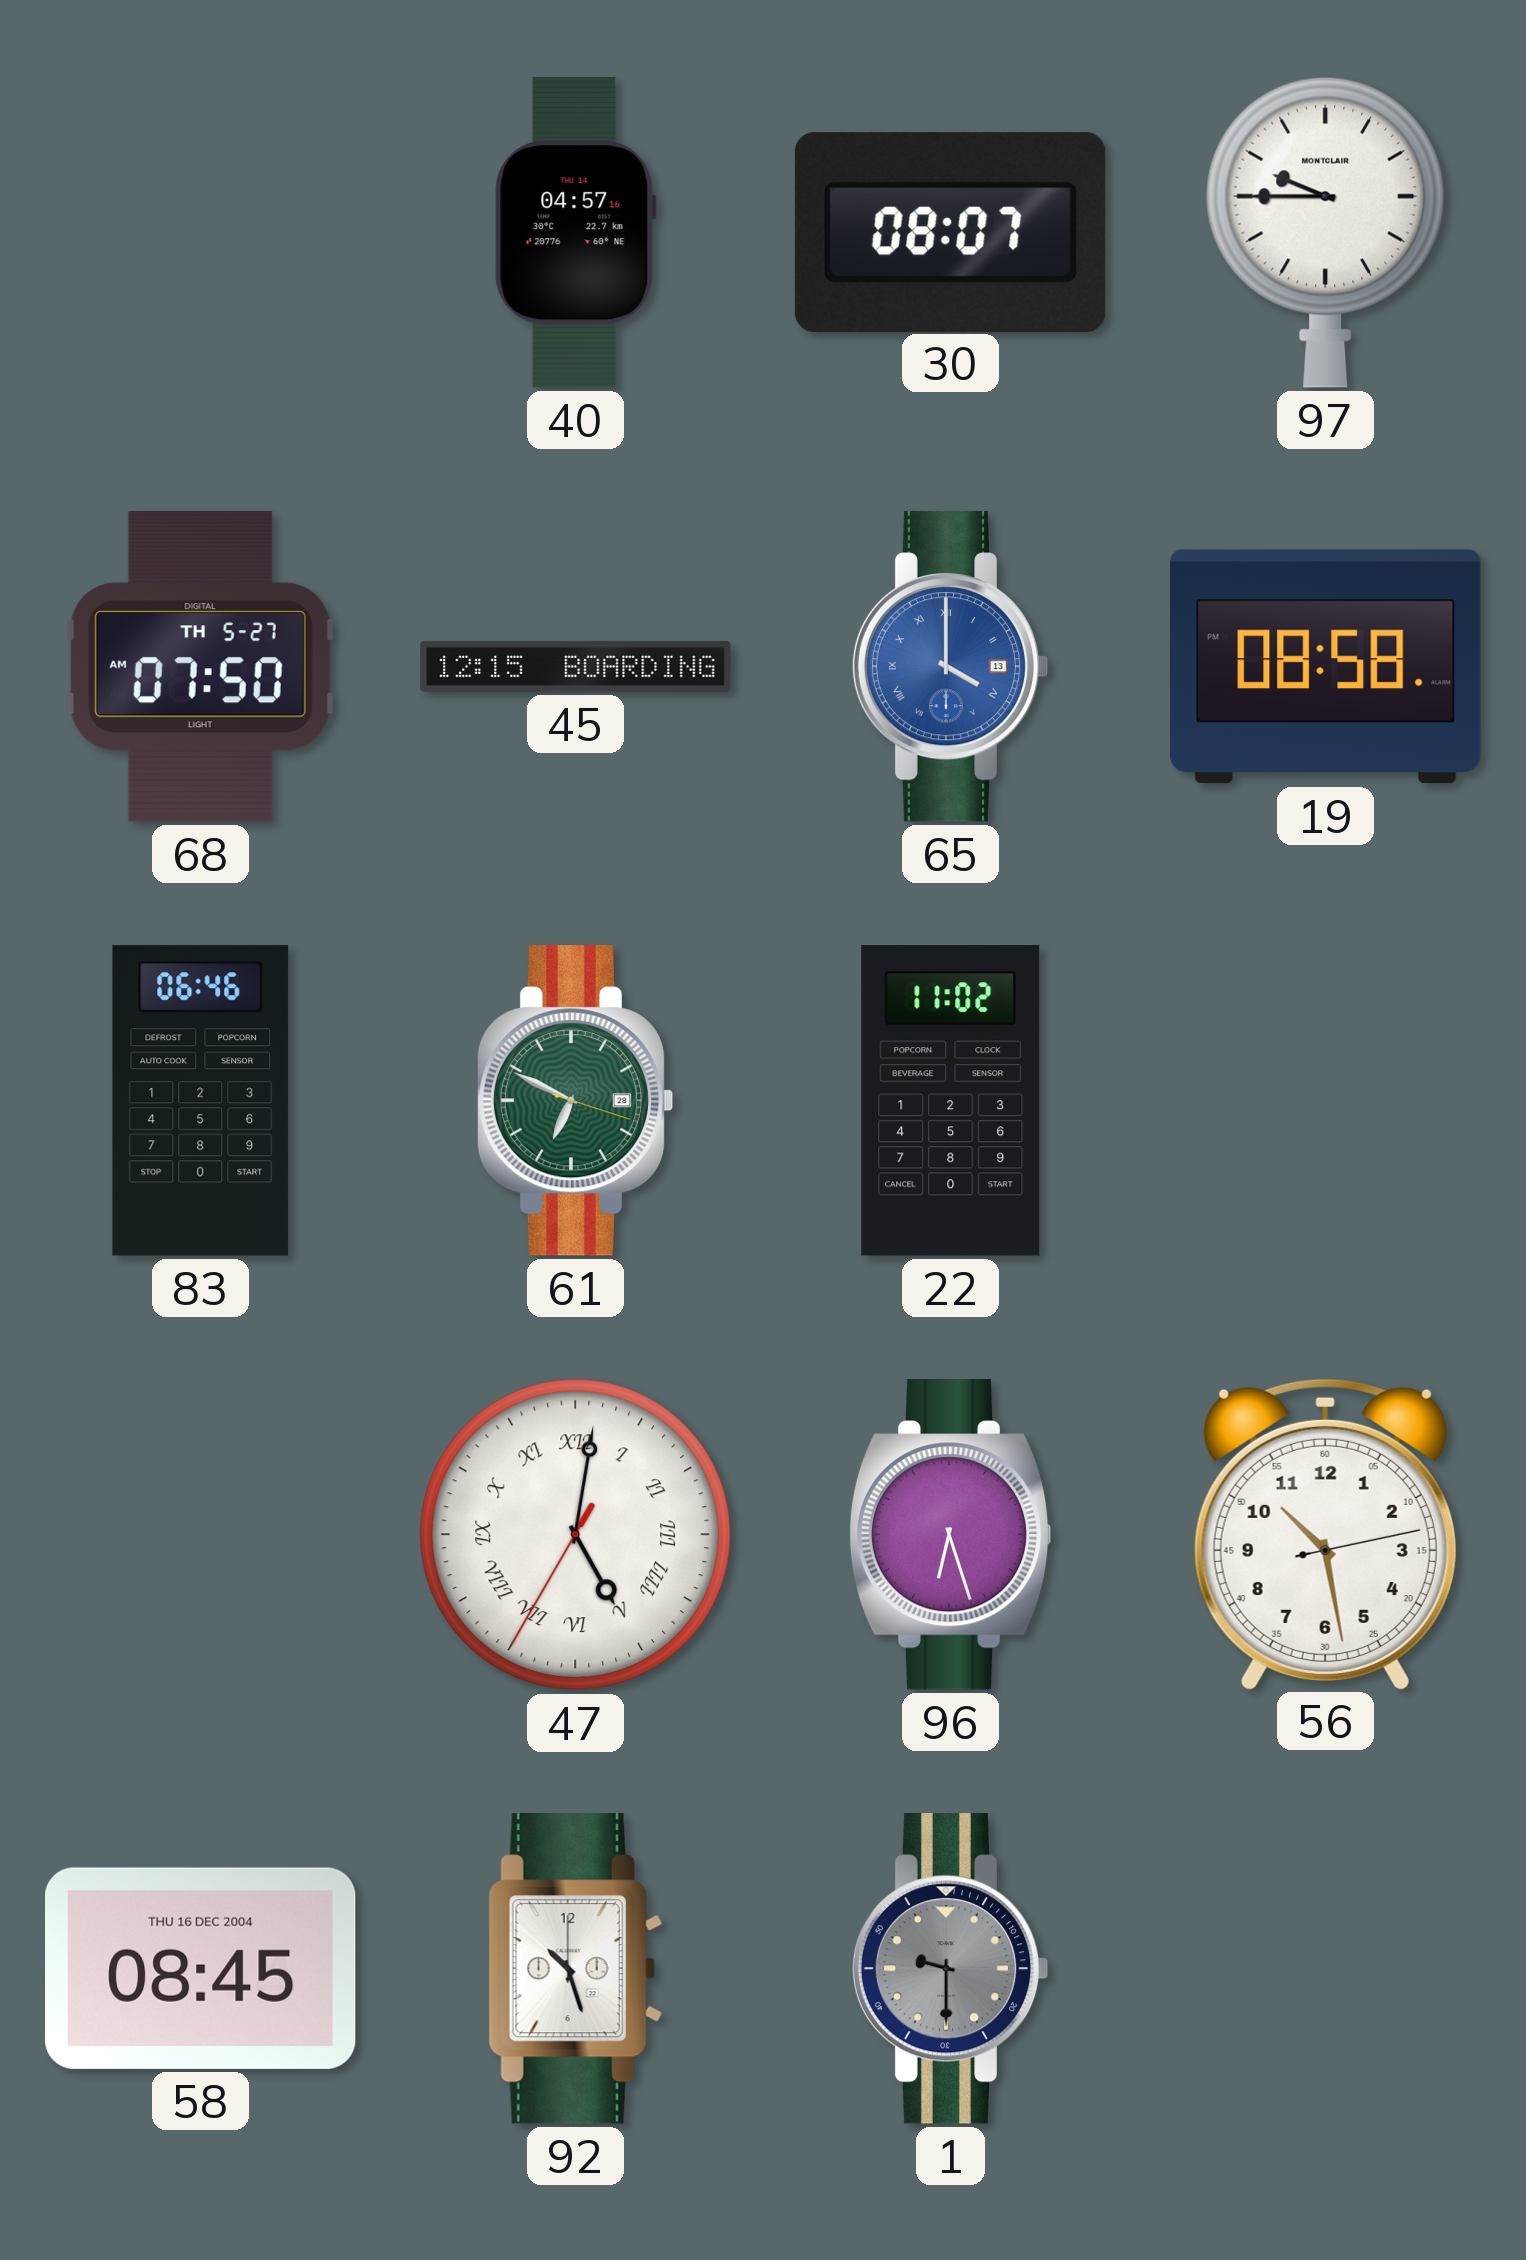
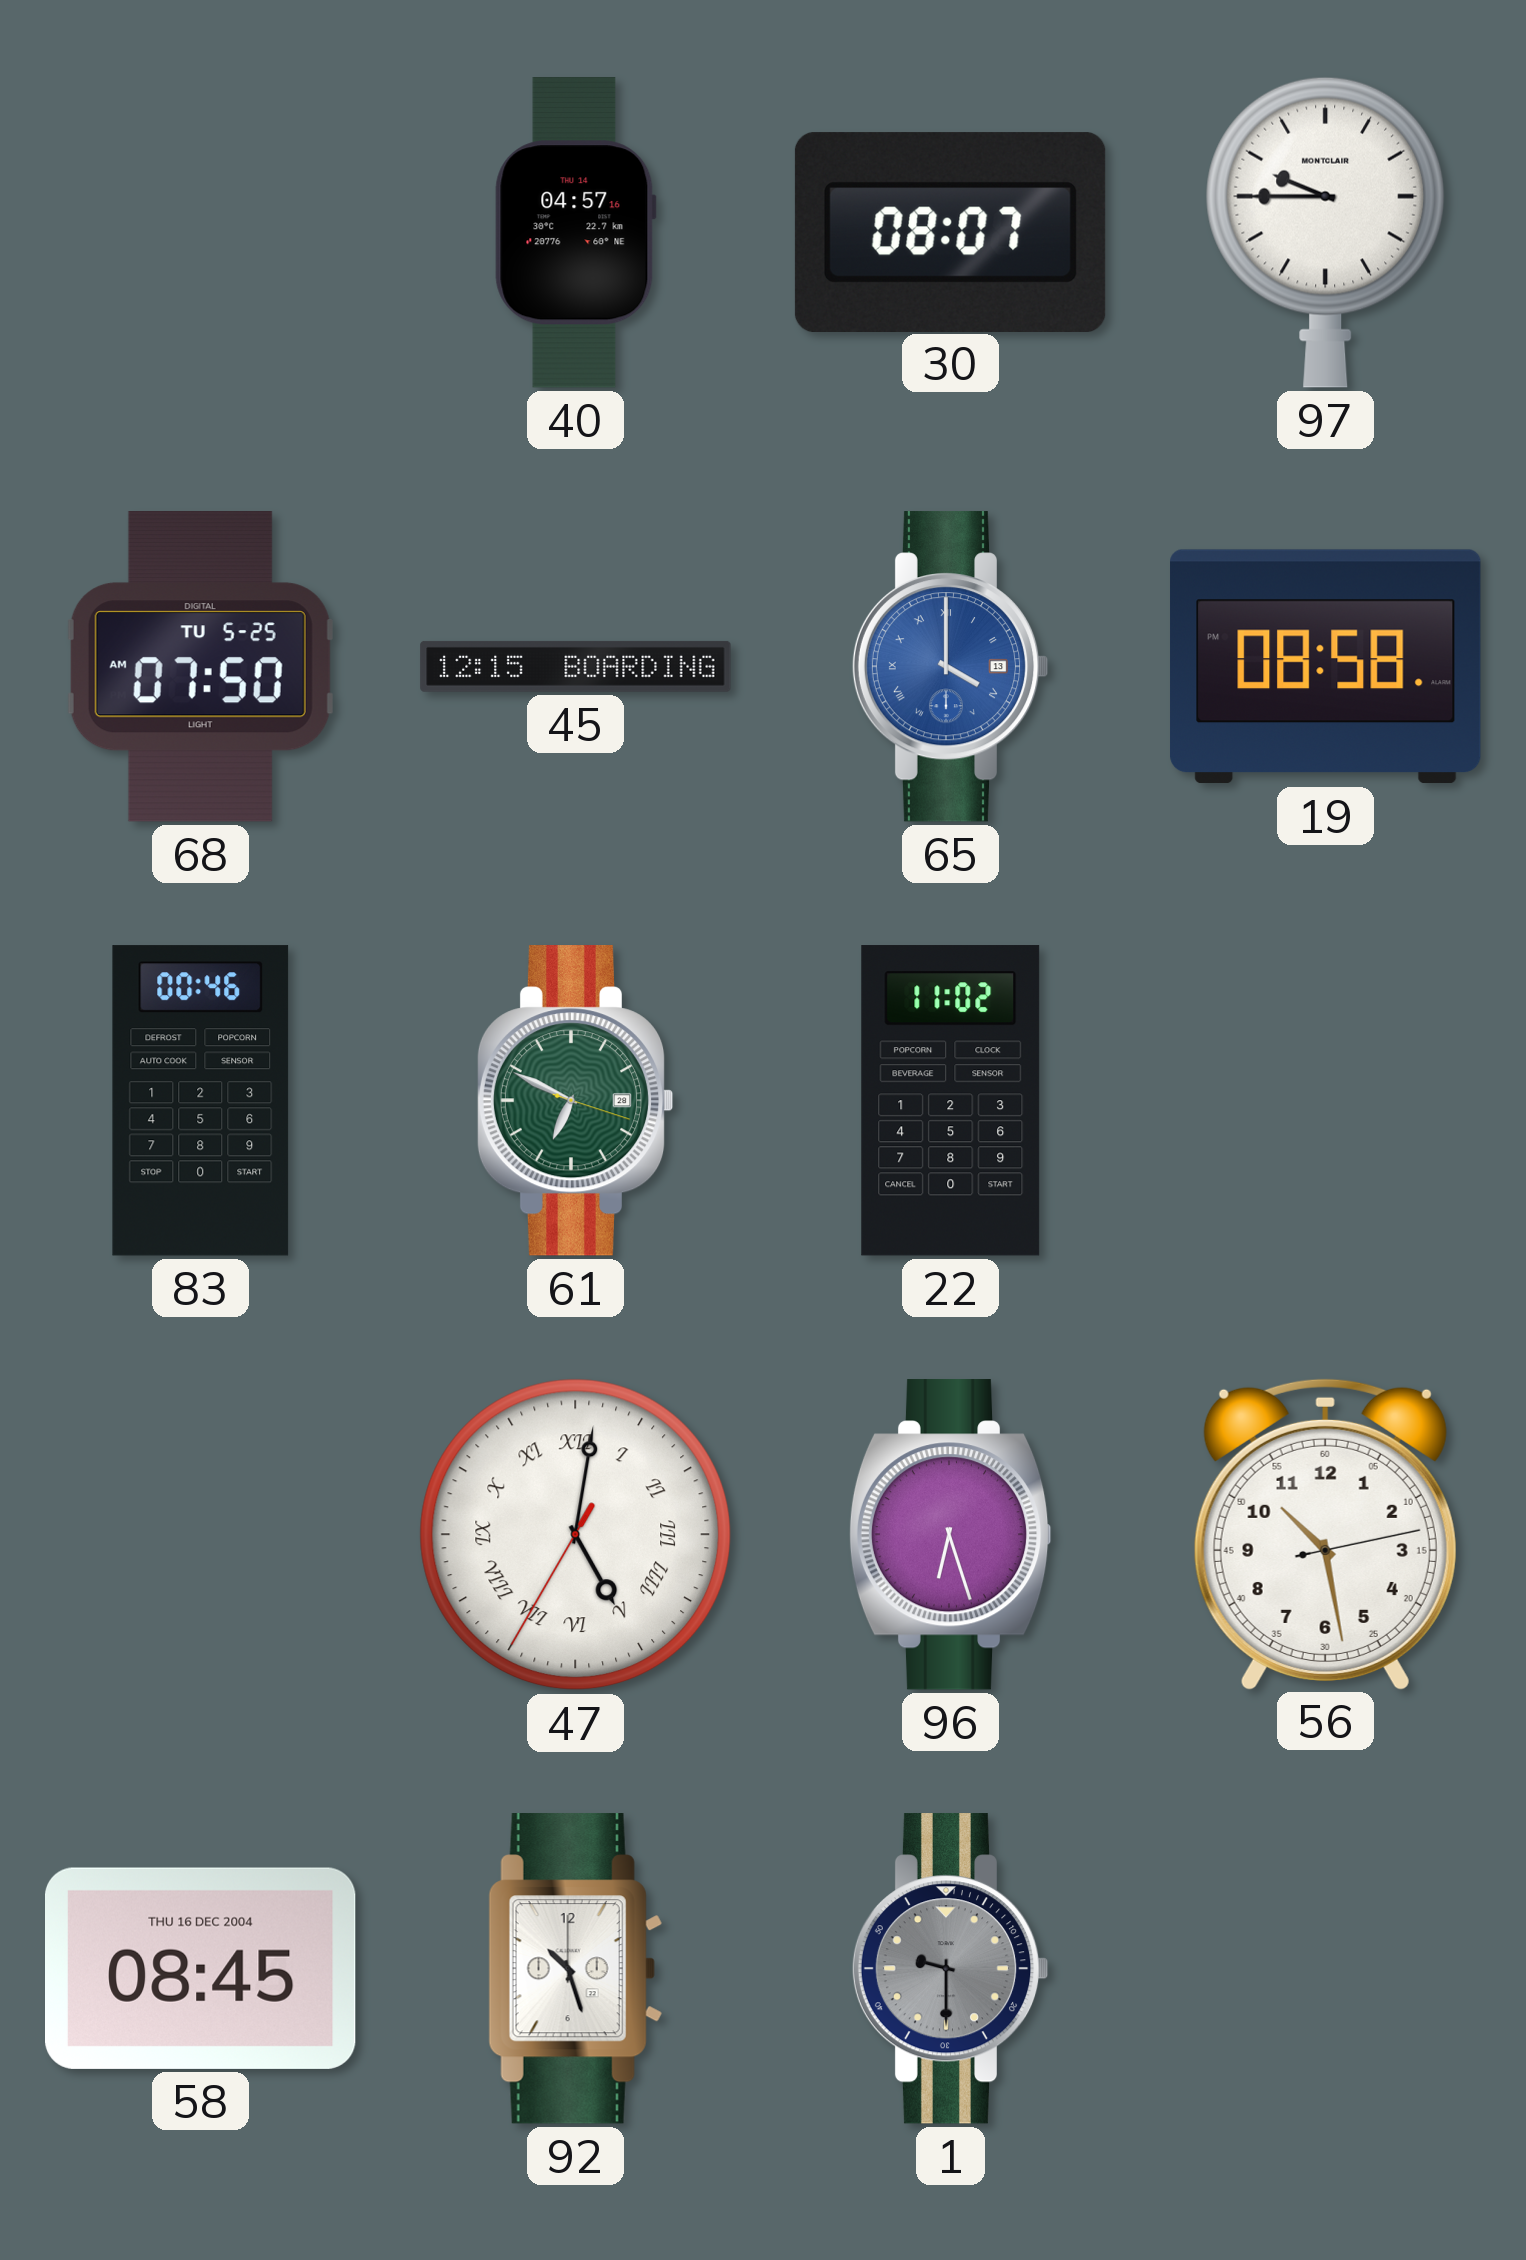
68 date: TH 5-27 -> TU 5-25
83: 06:46 -> 00:46
